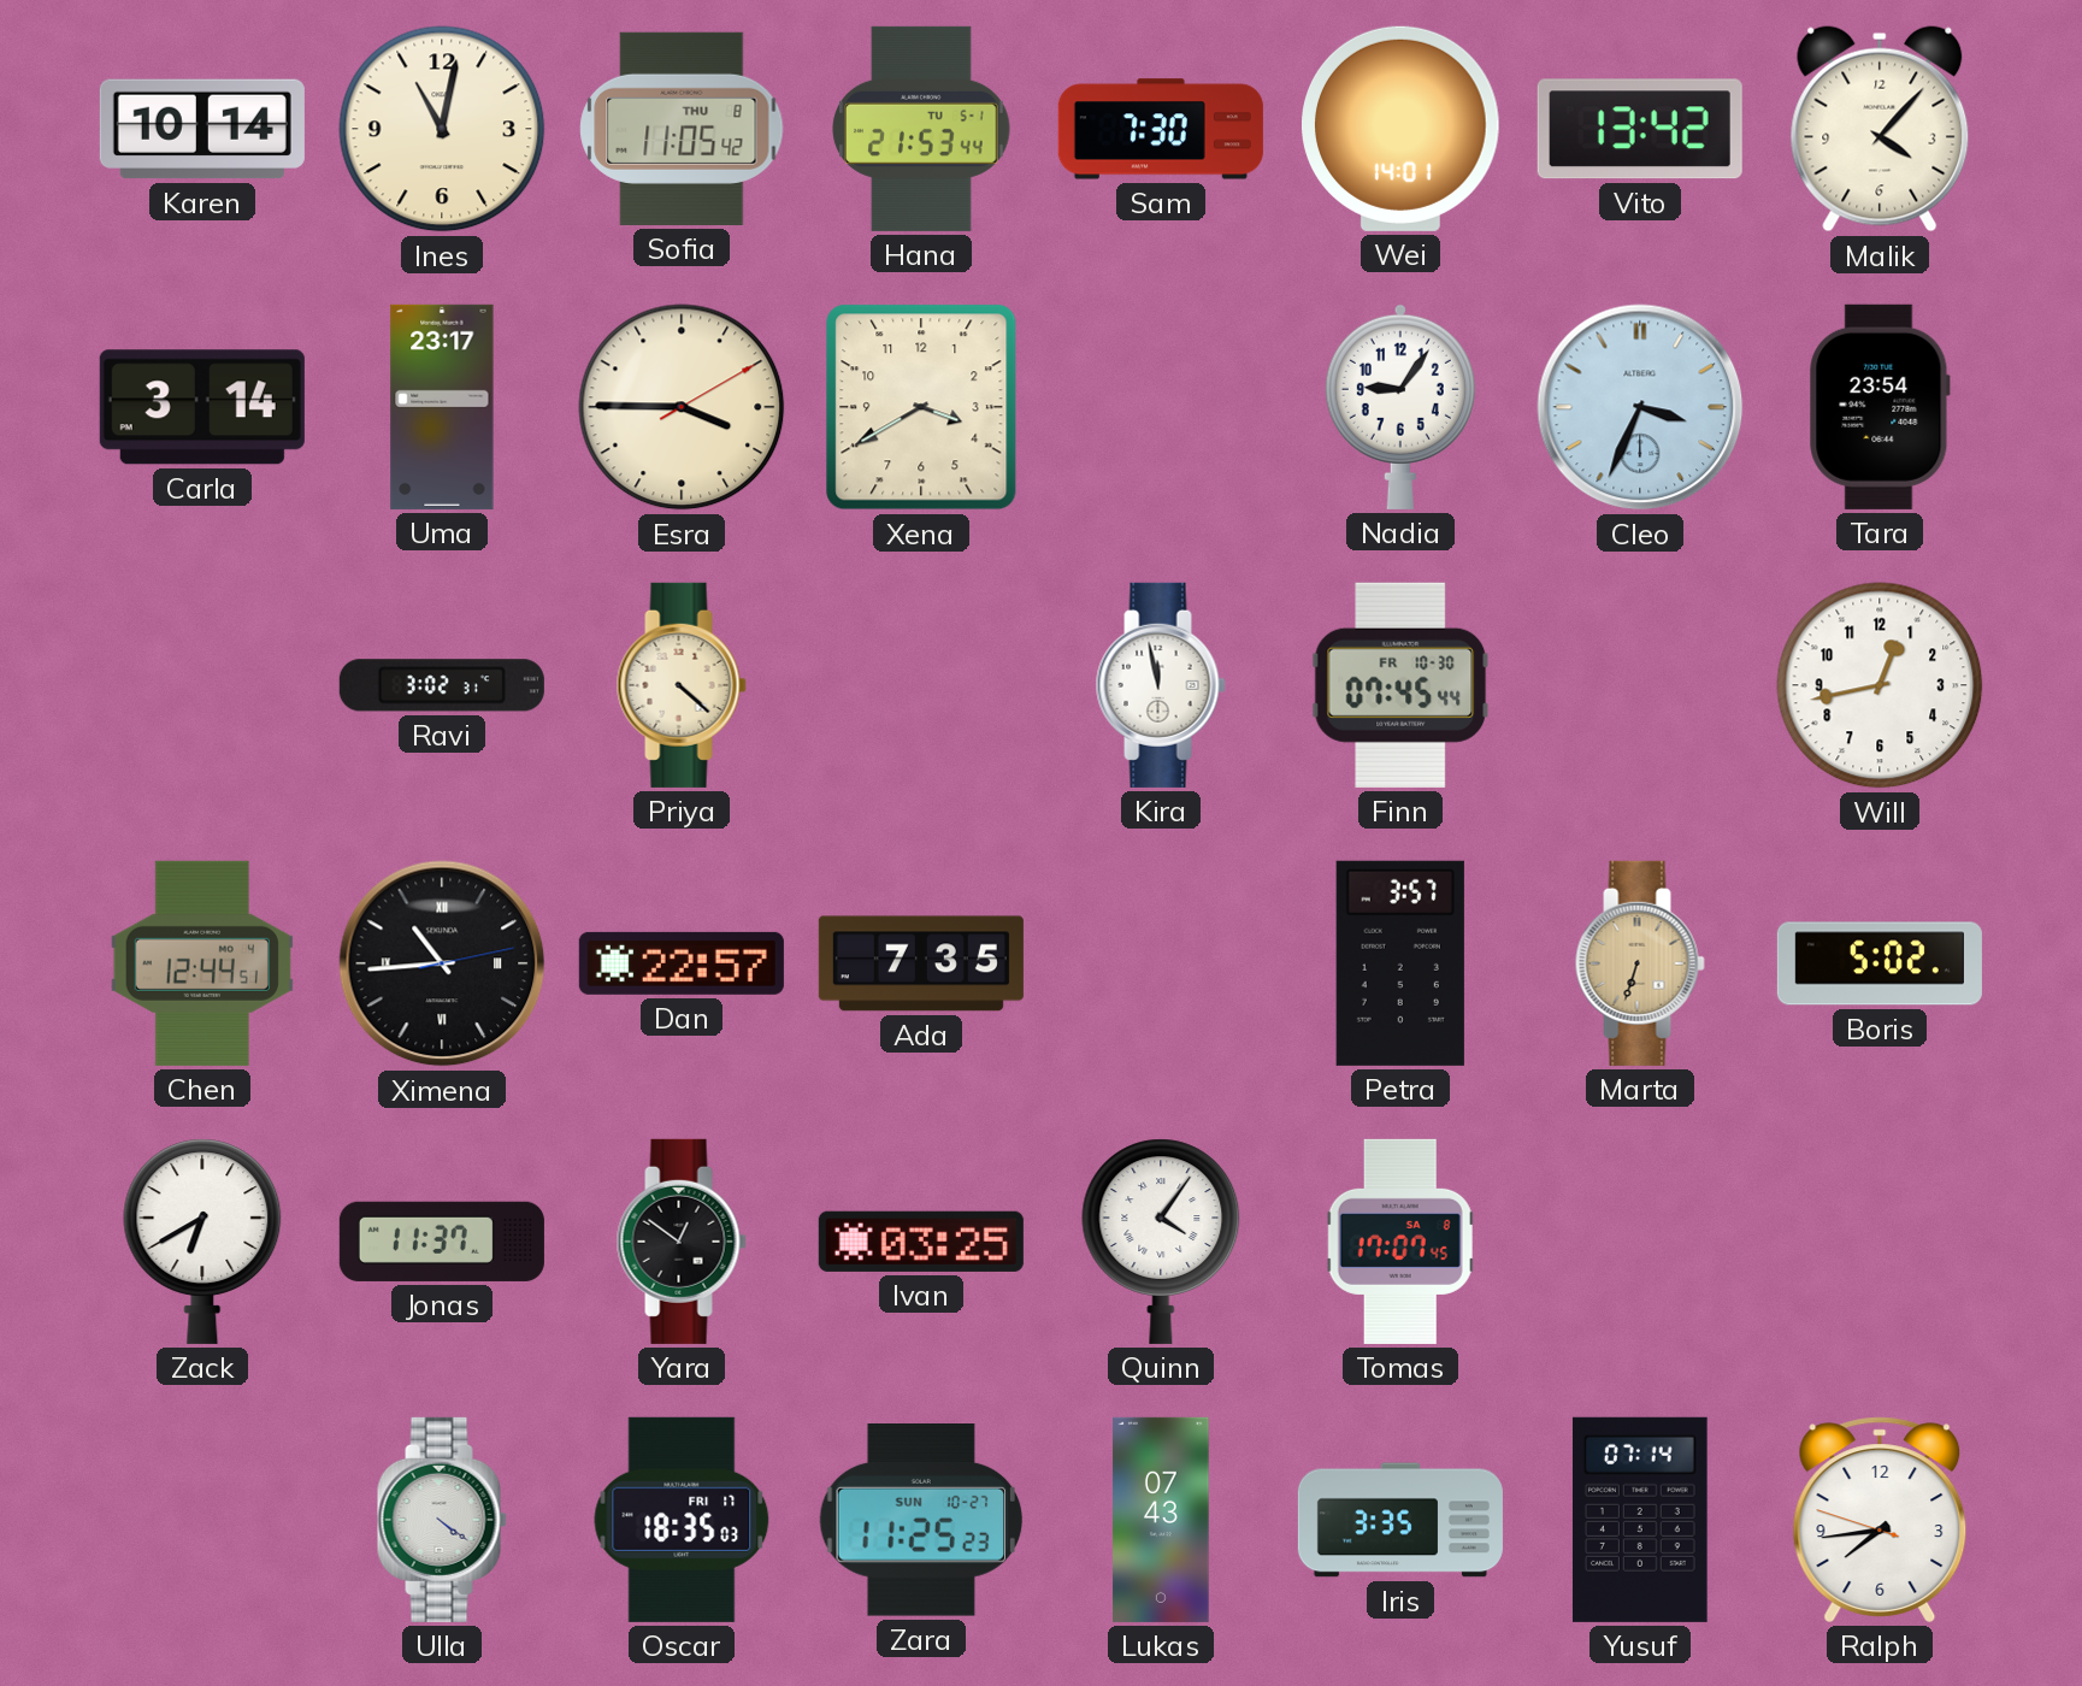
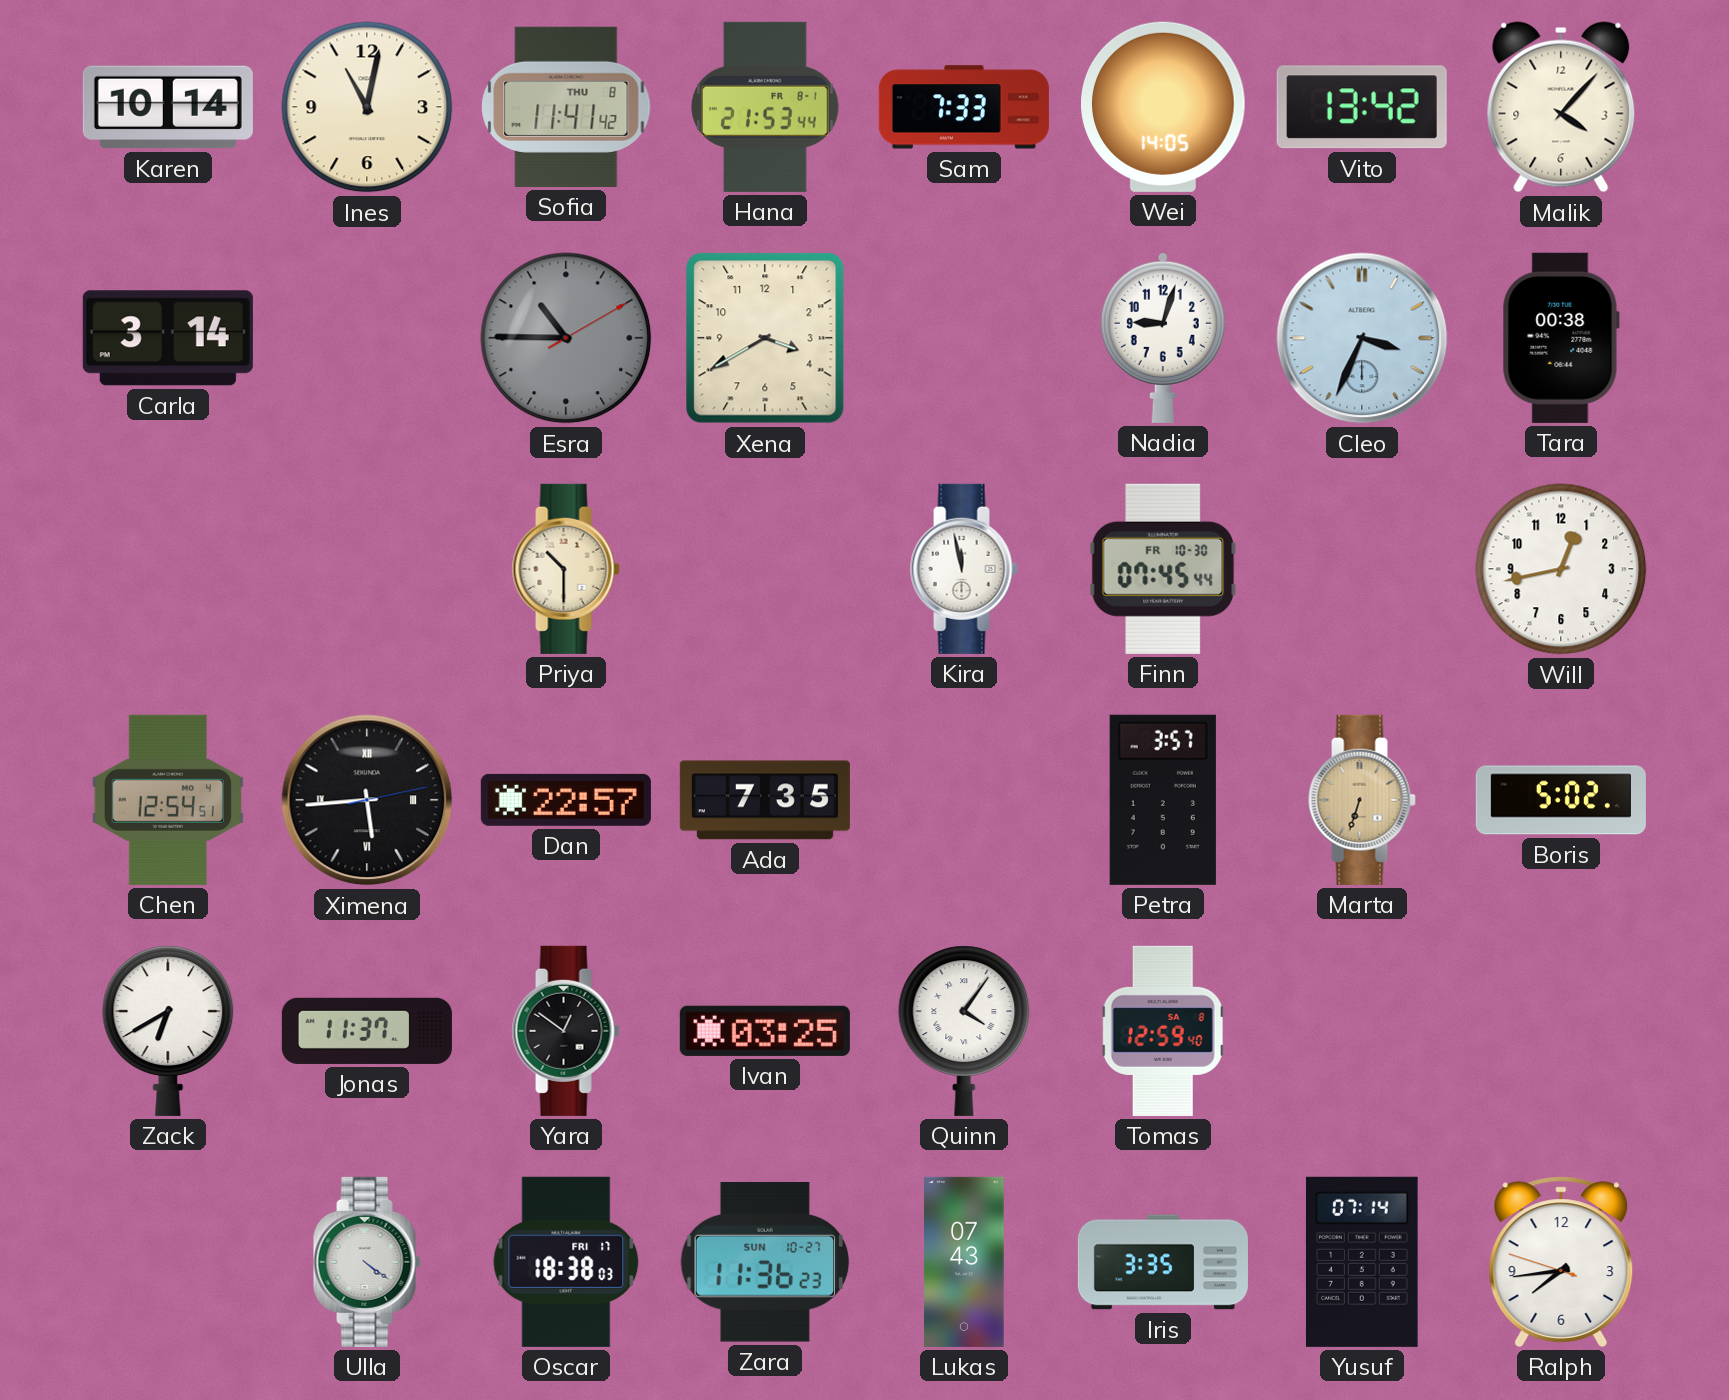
Sofia: 11:05 -> 11:41
Hana date: TU 5-1 -> FR 8-1
Sam: 7:30 -> 7:33
Wei: 14:01 -> 14:05
Uma: 23:17 -> none
Esra: 3:45 -> 10:45
Esra dial: cream -> grey
Nadia: 9:06 -> 9:03
Tara: 23:54 -> 00:38
Ravi: 3:02 -> none
Priya: 4:22 -> 10:30
Chen: 12:44 -> 12:54
Ximena: 10:44 -> 5:44
Tomas: 17:07 -> 12:59
Oscar: 18:35 -> 18:38
Zara: 11:25 -> 11:36
